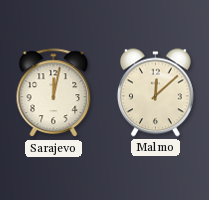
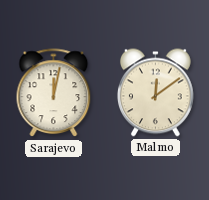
Malmo: 12:08 -> 12:09
